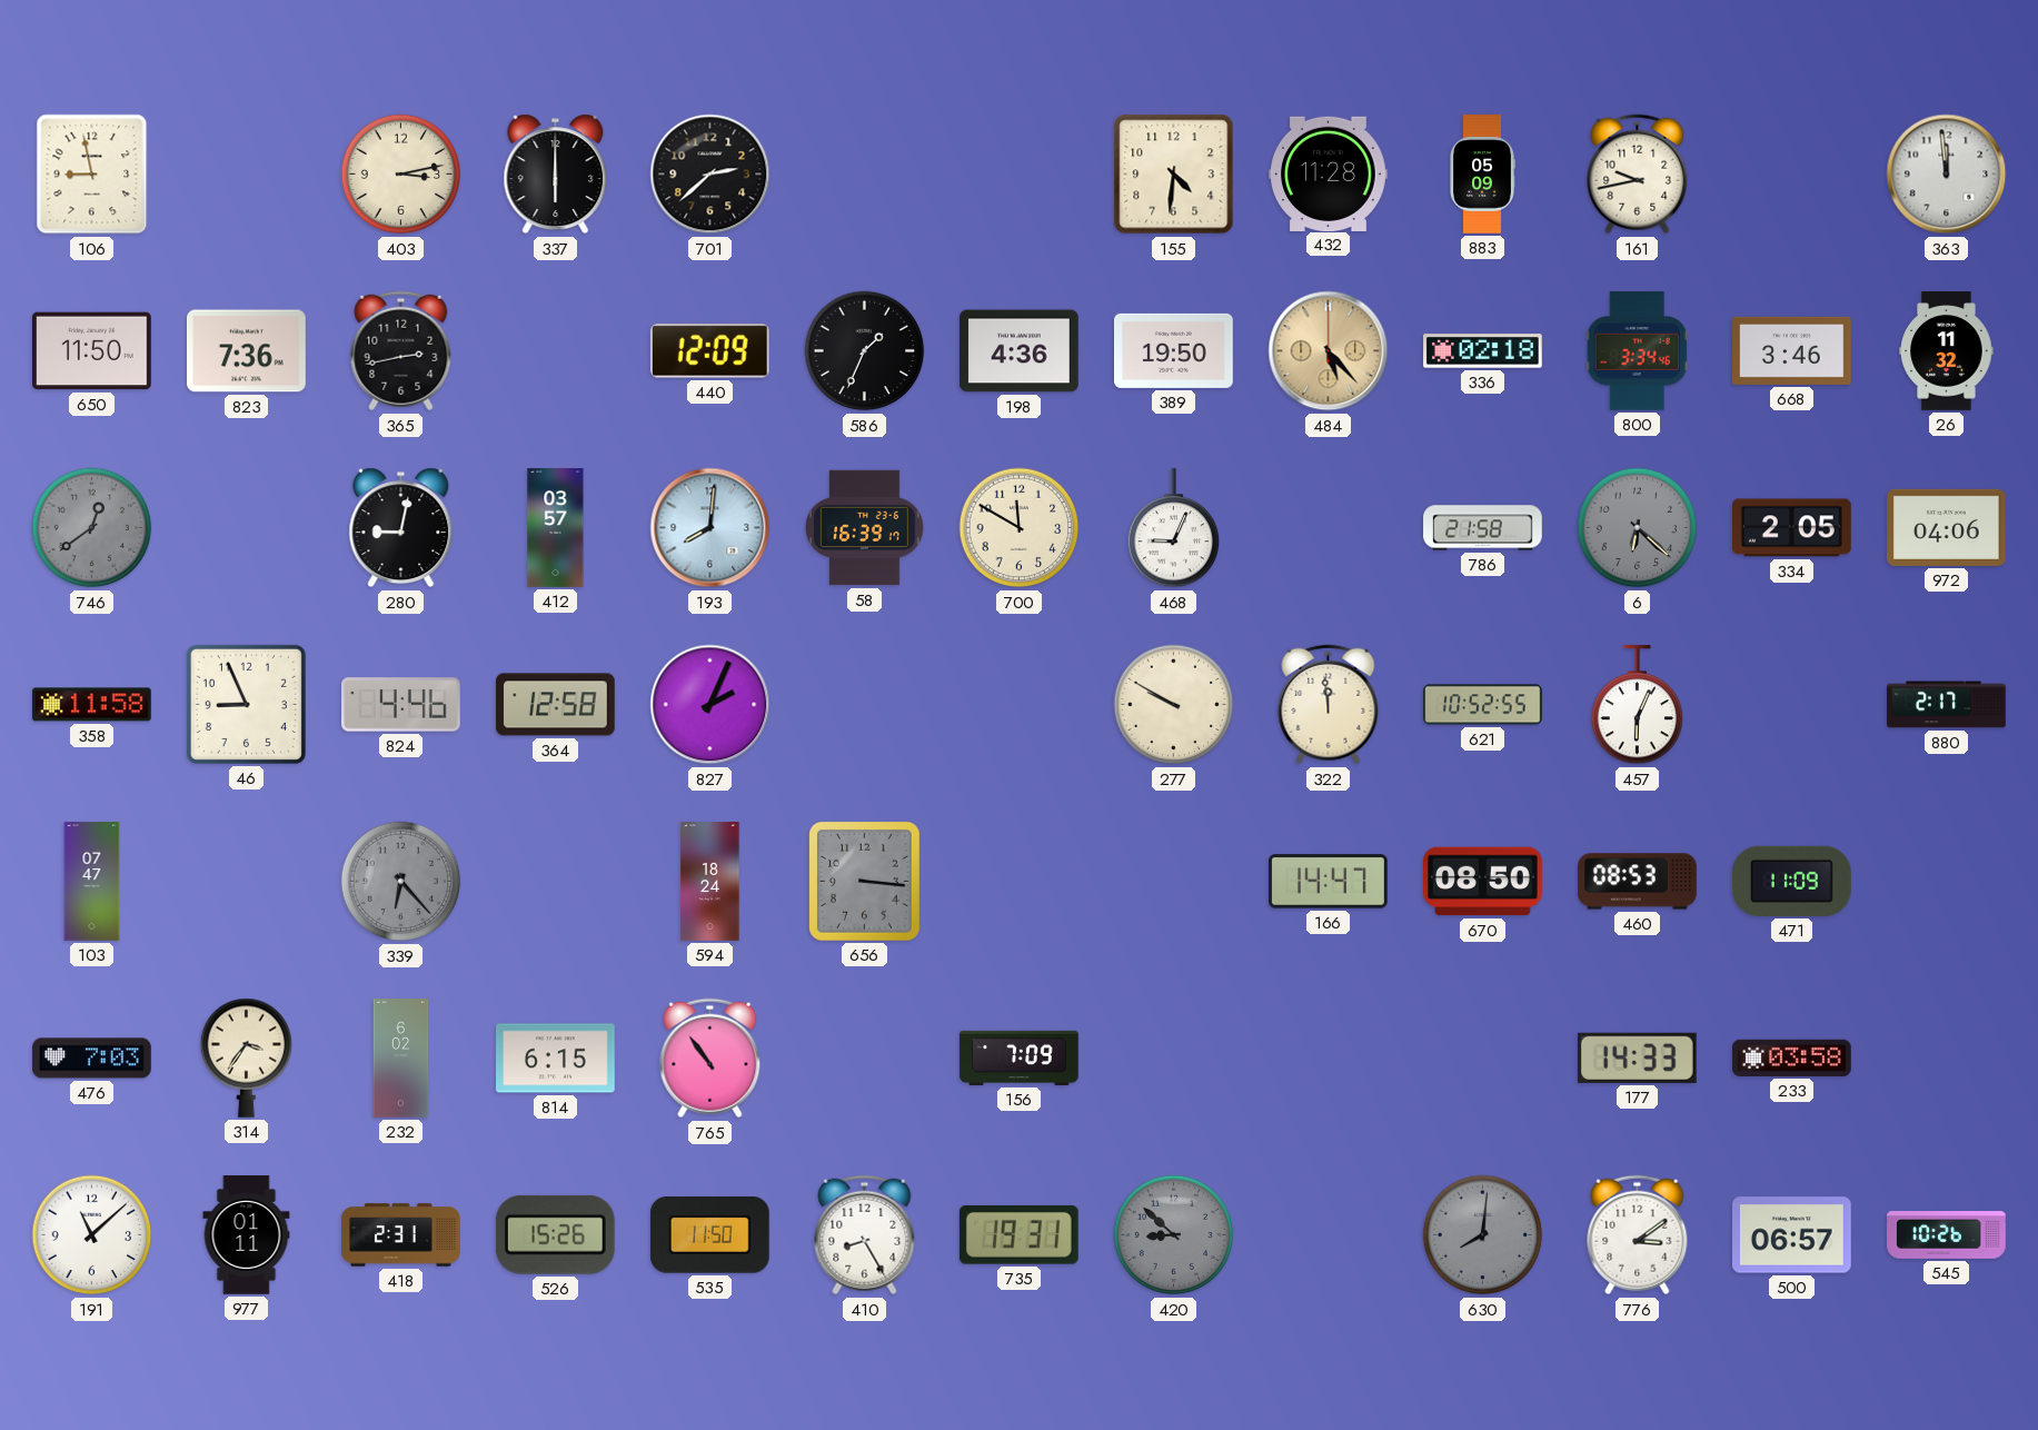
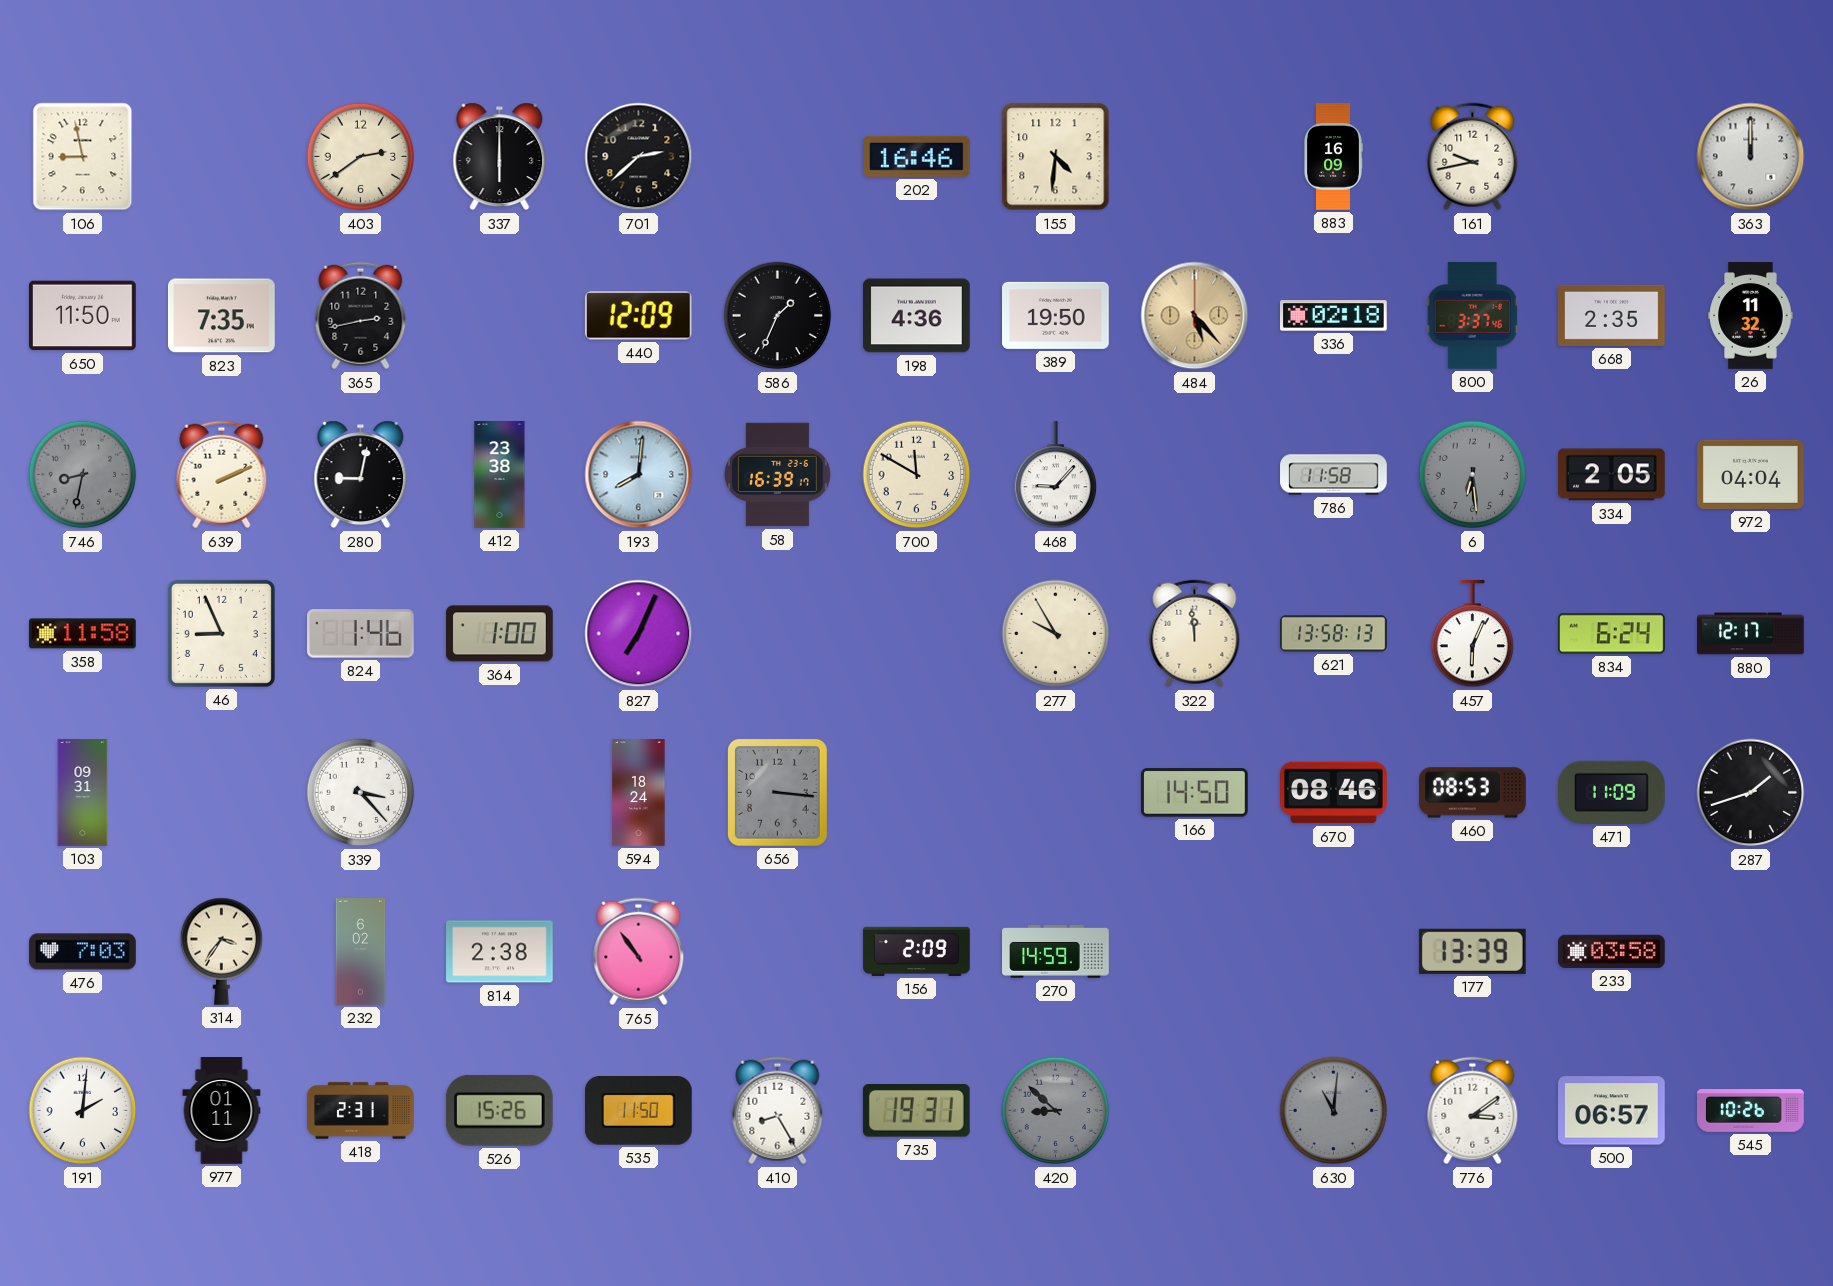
403: 3:13 -> 2:39
202: none -> 16:46
432: 11:28 -> none
883: 05:09 -> 16:09
363: 11:59 -> 12:00
823: 7:36 -> 7:35
800: 3:34 -> 3:37
668: 3:46 -> 2:35
746: 12:39 -> 8:32
639: none -> 2:11
412: 03:57 -> 23:38
468: 9:04 -> 9:07
786: 21:58 -> 11:58
6: 6:22 -> 6:29
972: 04:06 -> 04:04
824: 4:46 -> 1:46
364: 12:58 -> 1:00
827: 2:04 -> 7:04
277: 9:50 -> 9:55
621: 10:52 -> 13:58
834: none -> 6:24
880: 2:17 -> 12:17
103: 07:47 -> 09:31
339: 6:23 -> 3:23
339 dial: grey -> white
166: 14:47 -> 14:50
670: 08:50 -> 08:46
287: none -> 1:42
814: 6:15 -> 2:38
156: 7:09 -> 2:09
270: none -> 14:59
177: 14:33 -> 13:39
191: 11:08 -> 2:01
630: 8:01 -> 11:01
